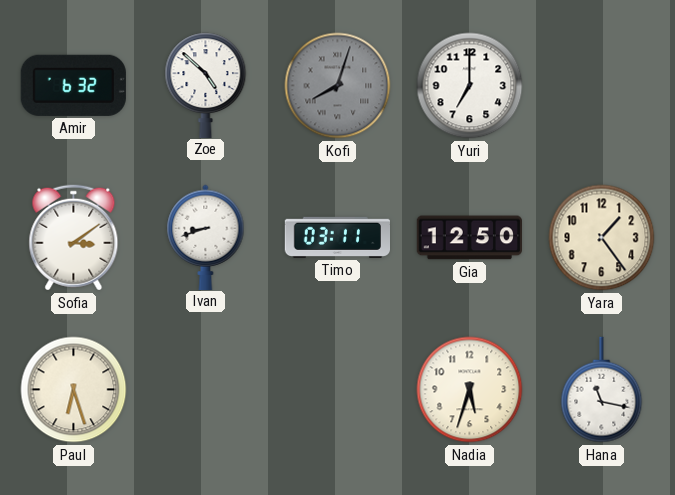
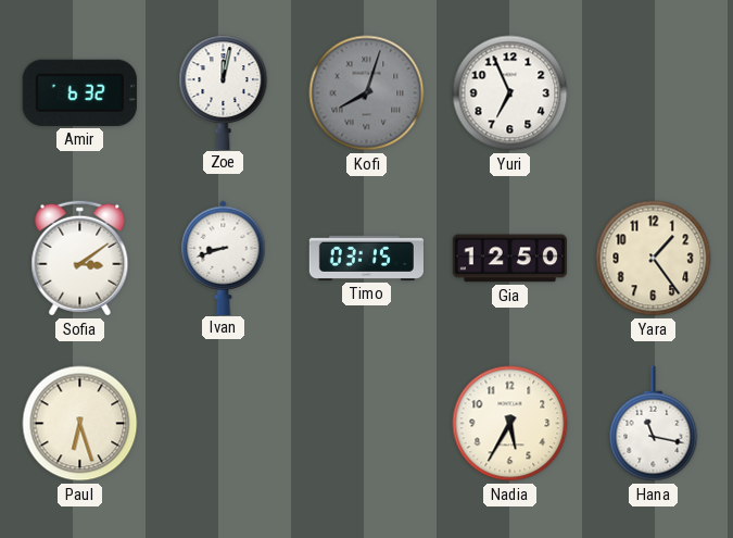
Zoe: 4:52 -> 12:02
Yuri: 7:00 -> 6:56
Timo: 03:11 -> 03:15
Nadia: 5:33 -> 5:35
